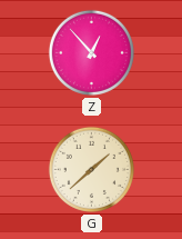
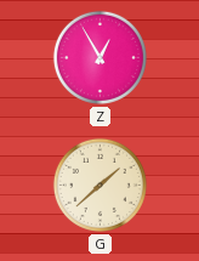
Z: 12:53 -> 12:55
